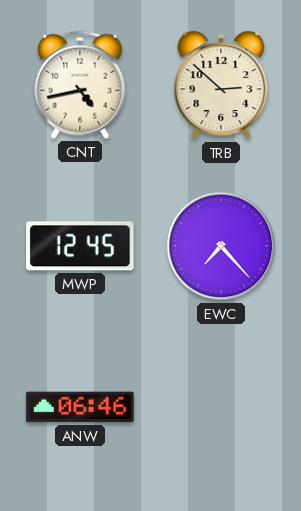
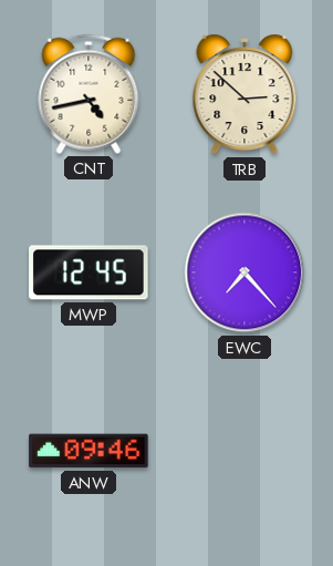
ANW: 06:46 -> 09:46
